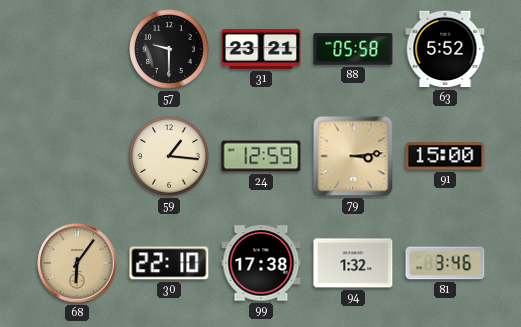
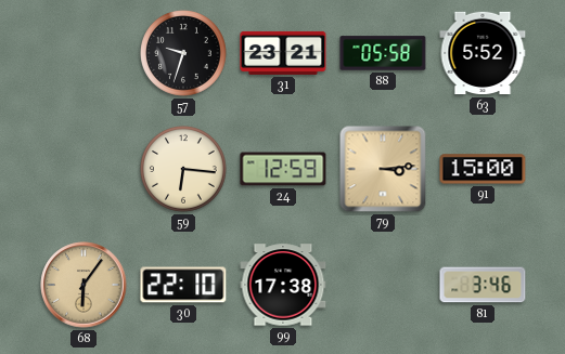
57: 9:30 -> 9:33
59: 1:16 -> 6:16
94: 1:32 -> none
